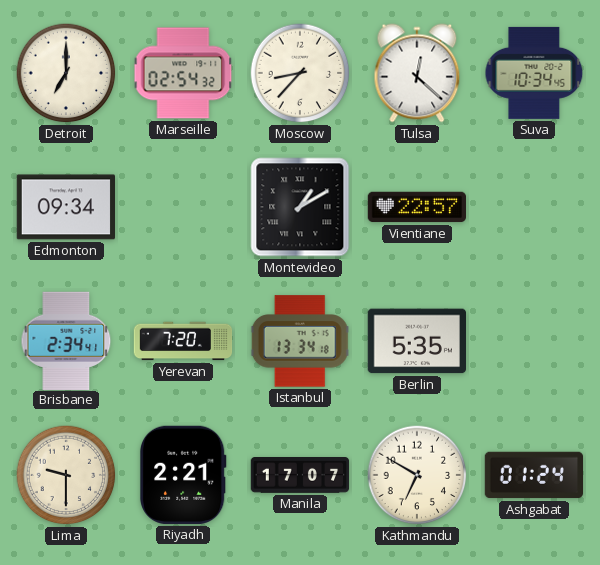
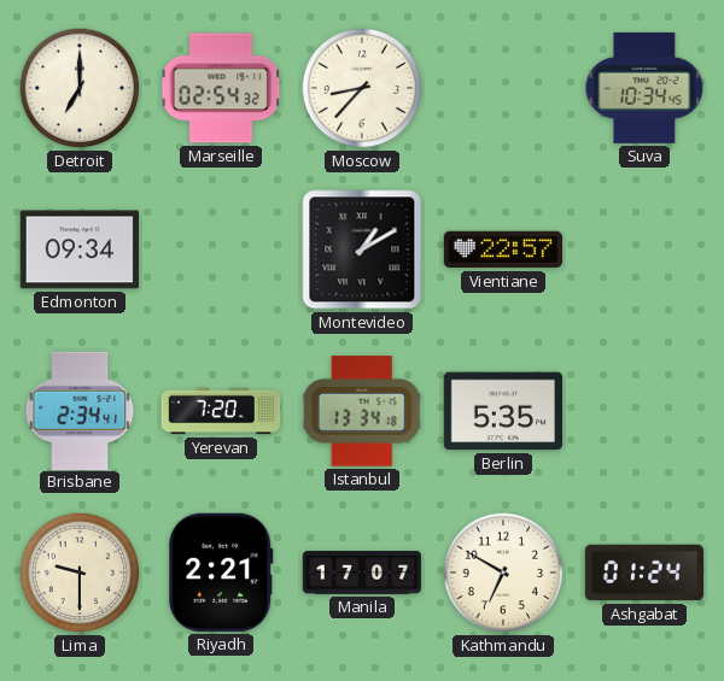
Tulsa: 12:22 -> none
